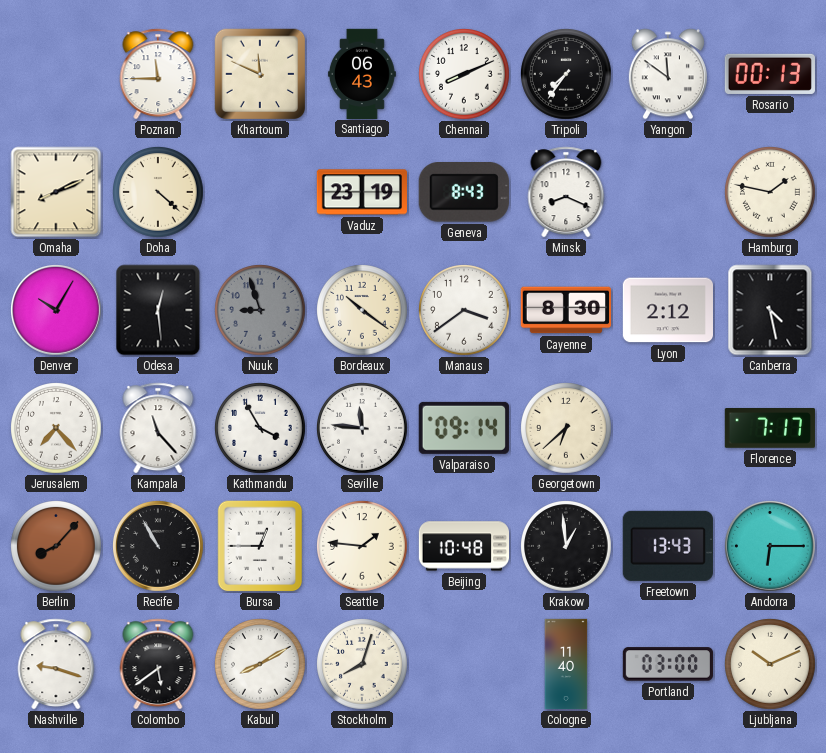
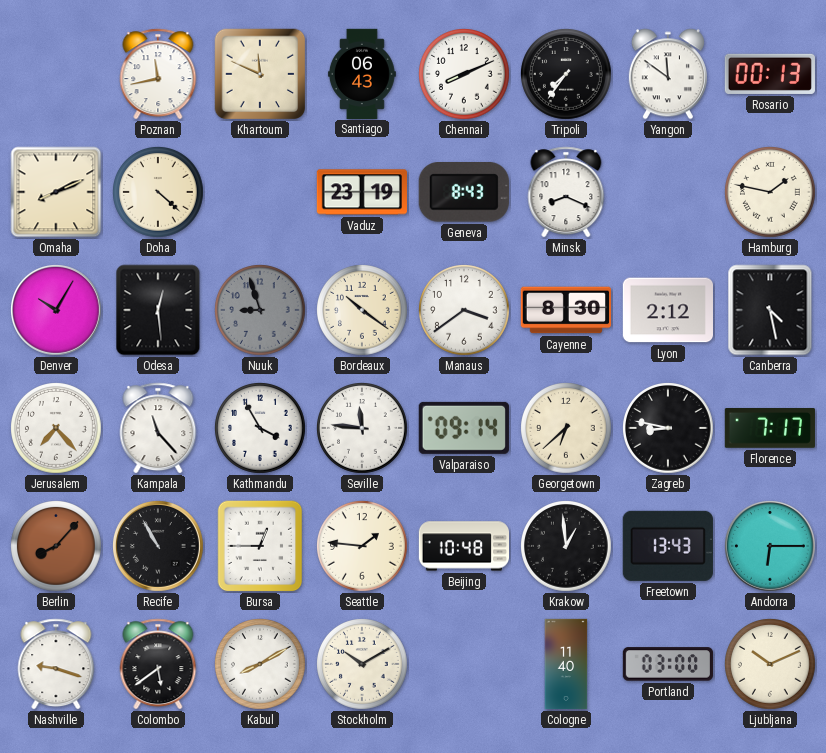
Poznan: 11:45 -> 11:43
Zagreb: none -> 8:47
Stockholm: 8:03 -> 10:10
